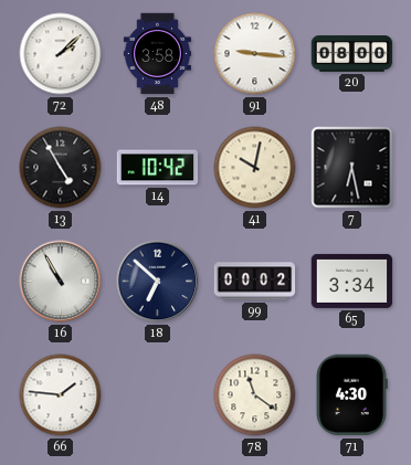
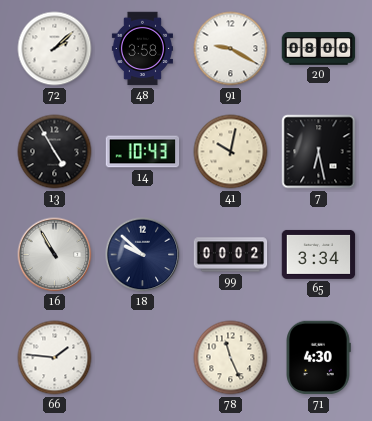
91: 9:16 -> 9:20
14: 10:42 -> 10:43
18: 6:52 -> 9:52
78: 11:21 -> 11:26
